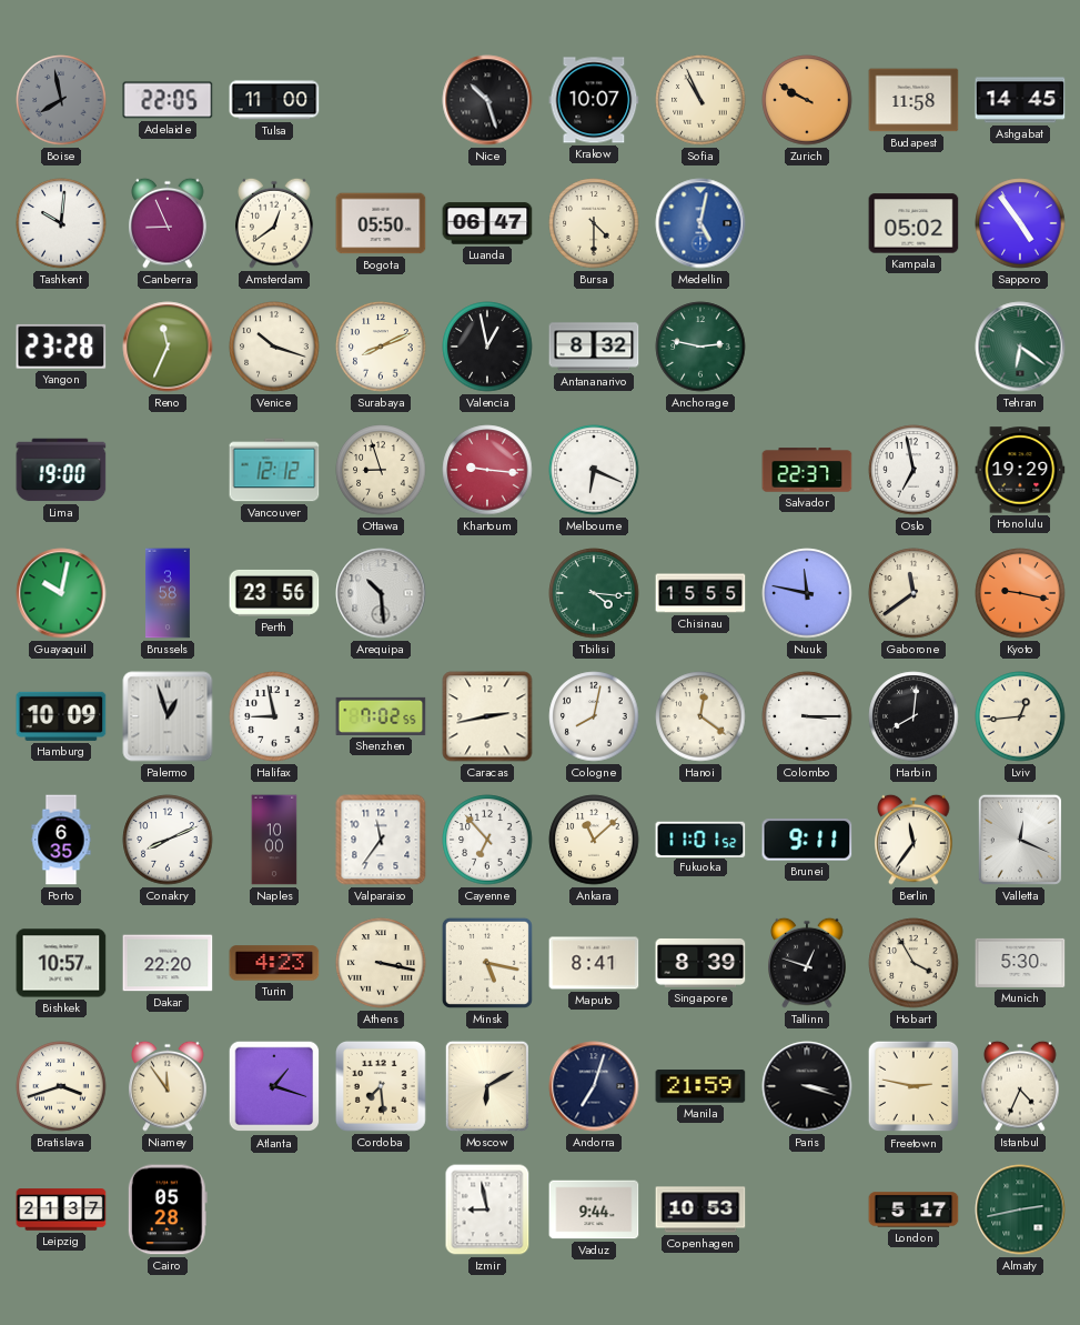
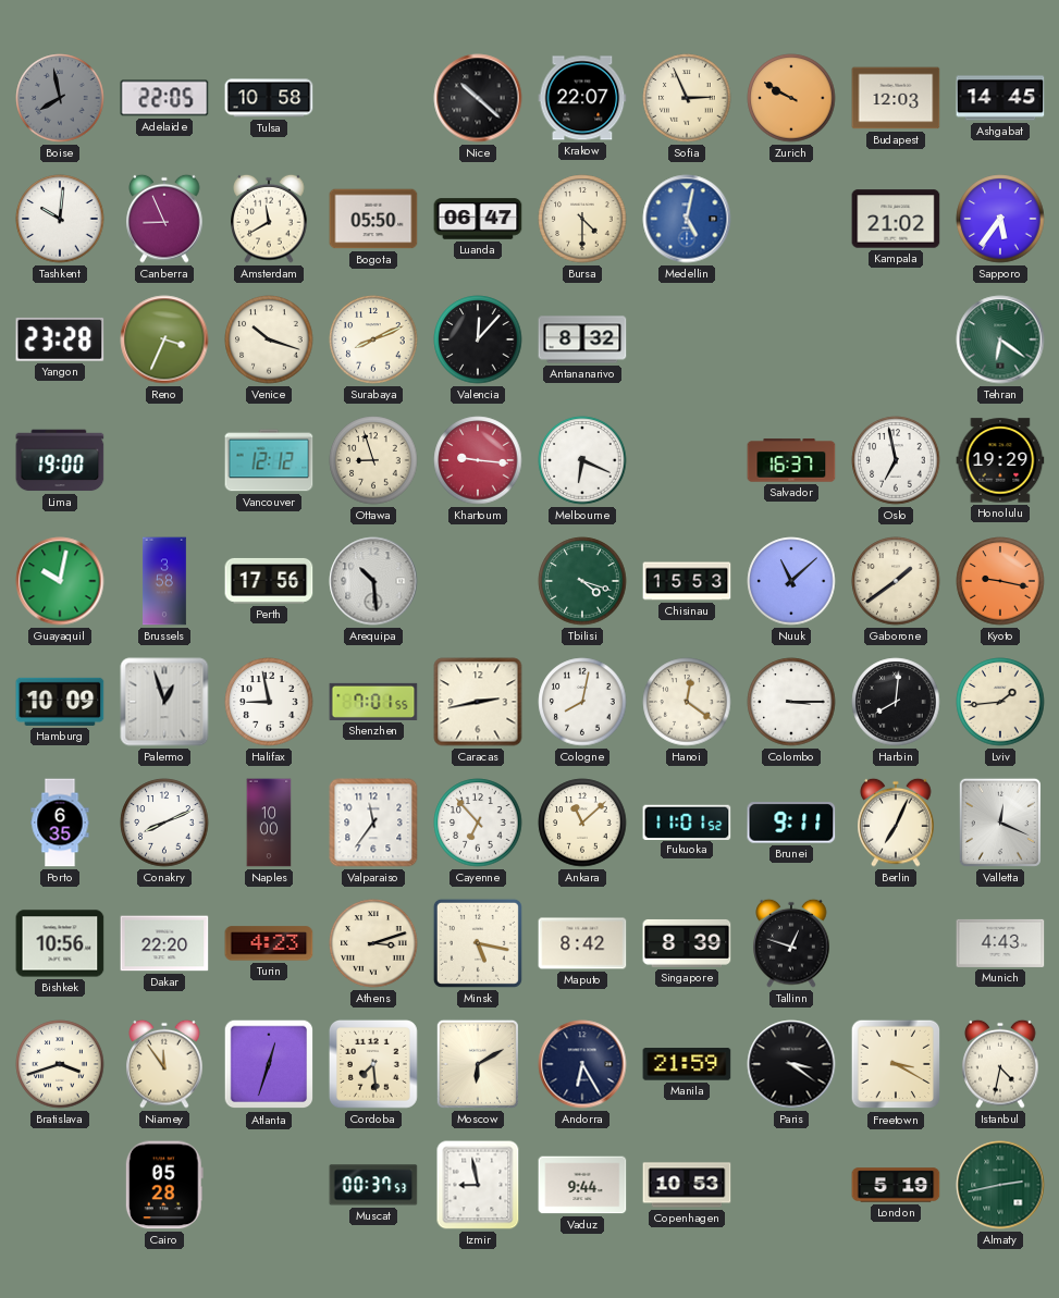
Tulsa: 11:00 -> 10:58
Nice: 10:27 -> 10:22
Krakow: 10:07 -> 22:07
Sofia: 10:56 -> 2:56
Budapest: 11:58 -> 12:03
Amsterdam: 12:39 -> 11:40
Kampala: 05:02 -> 21:02
Sapporo: 4:54 -> 5:36
Reno: 11:34 -> 3:34
Valencia: 12:58 -> 12:07
Anchorage: 2:47 -> none
Salvador: 22:37 -> 16:37
Perth: 23:56 -> 17:56
Tbilisi: 4:16 -> 4:18
Chisinau: 15:55 -> 15:53
Nuuk: 11:47 -> 11:08
Gaborone: 11:39 -> 1:39
Shenzhen: 7:02 -> 7:01
Lviv: 12:44 -> 1:44
Berlin: 11:36 -> 7:04
Bishkek: 10:57 -> 10:56
Athens: 3:17 -> 3:12
Maputo: 8:41 -> 8:42
Hobart: 3:55 -> none
Munich: 5:30 -> 4:43
Atlanta: 1:18 -> 12:33
Andorra: 7:03 -> 6:25
Paris: 3:18 -> 3:21
Freetown: 2:47 -> 3:20
Istanbul: 4:34 -> 4:32
Leipzig: 21:37 -> none
Muscat: none -> 00:37
London: 5:17 -> 5:19
